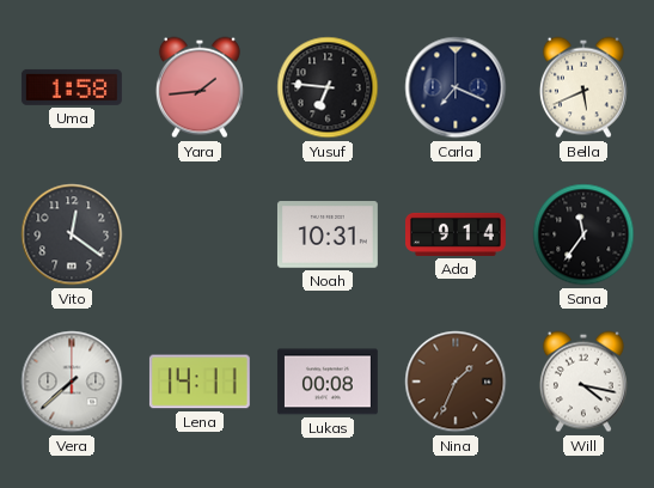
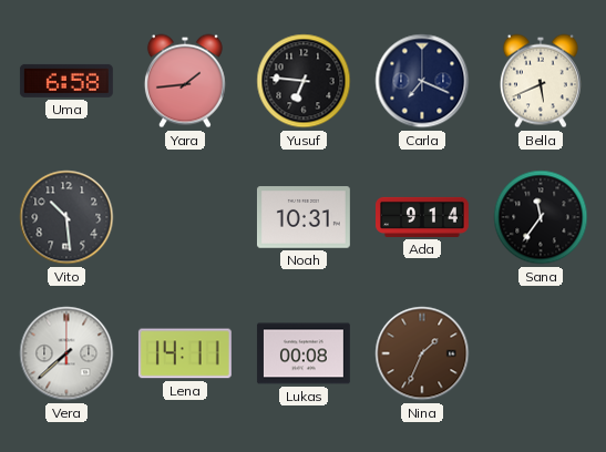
Uma: 1:58 -> 6:58
Vito: 12:21 -> 10:29
Will: 4:17 -> none
